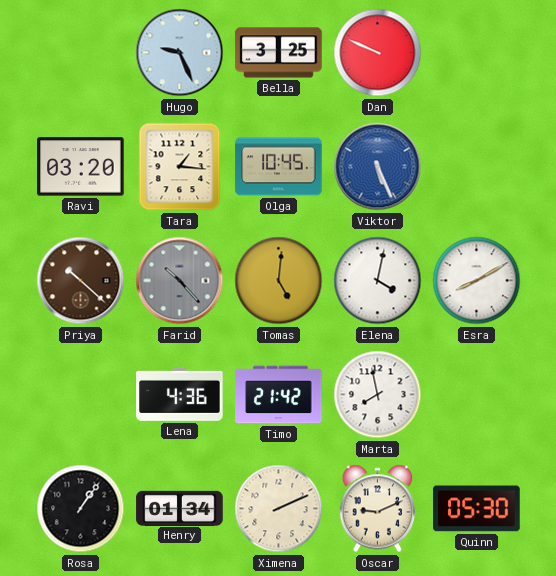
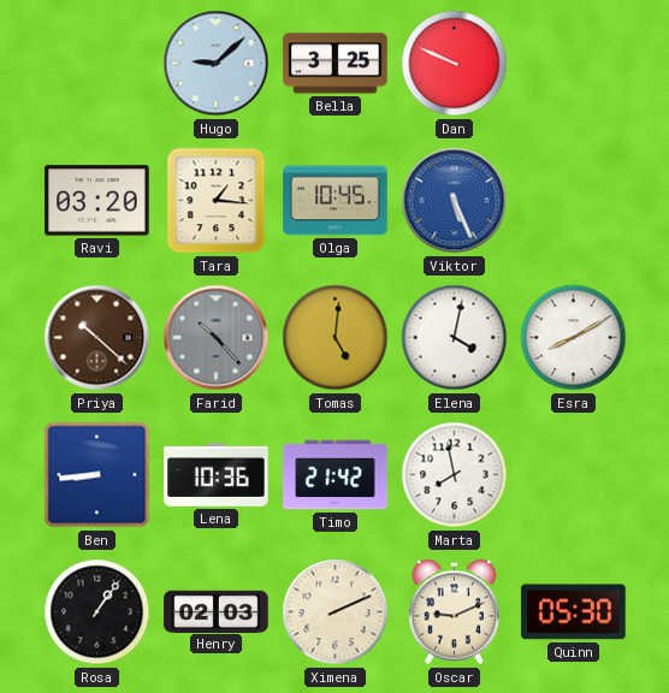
Hugo: 9:26 -> 9:08
Ben: none -> 8:44
Lena: 4:36 -> 10:36
Henry: 01:34 -> 02:03
